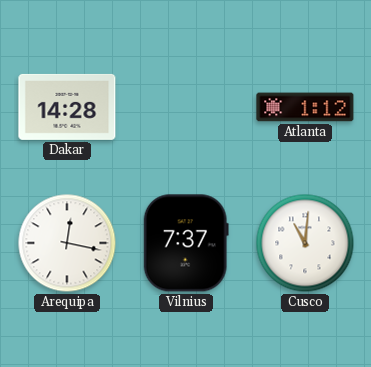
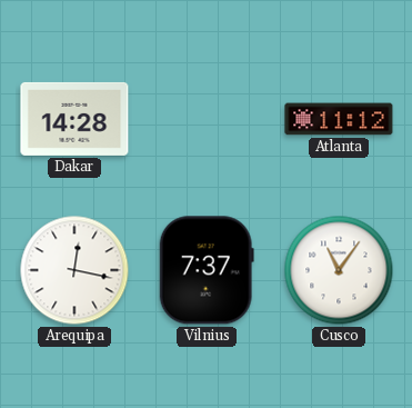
Atlanta: 1:12 -> 11:12
Cusco: 11:01 -> 11:06
